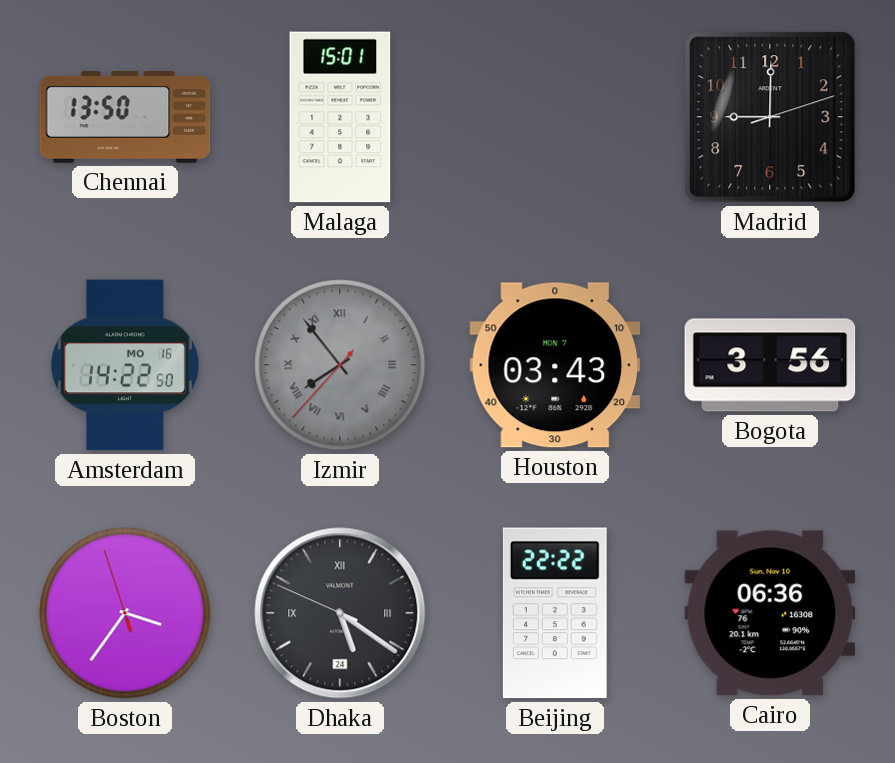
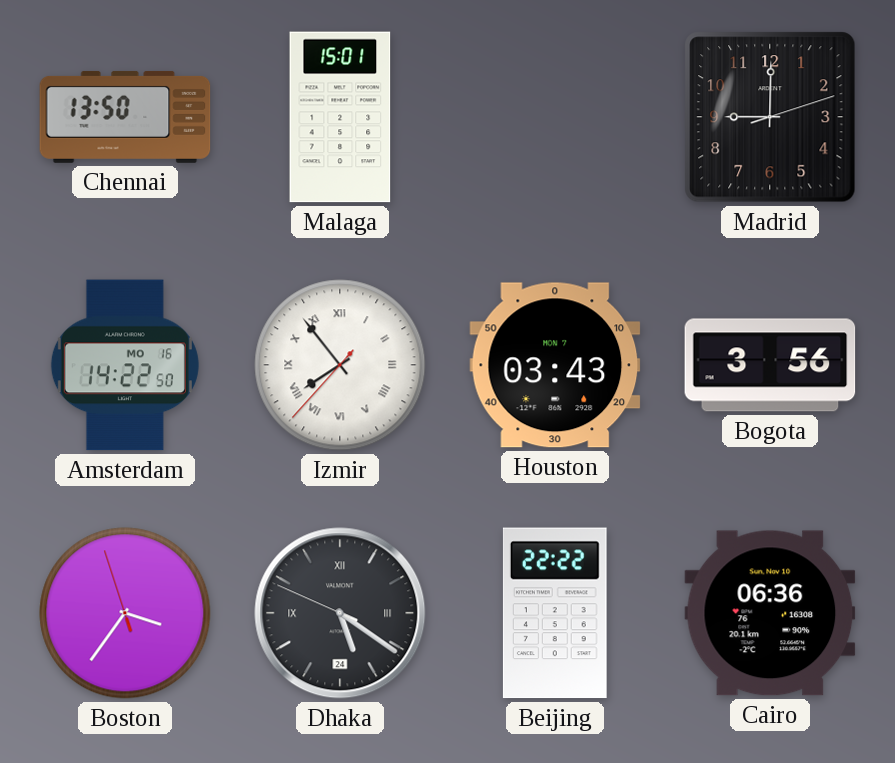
Izmir dial: grey -> white
